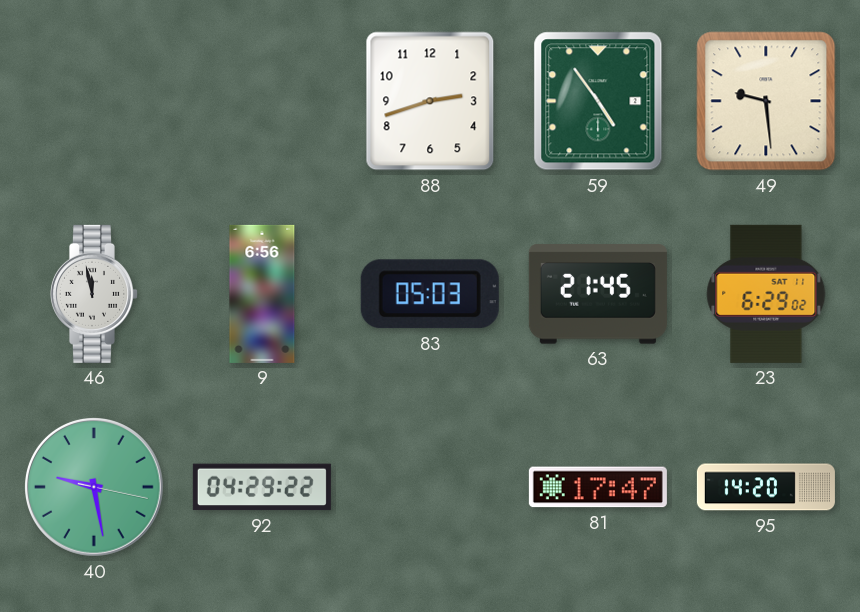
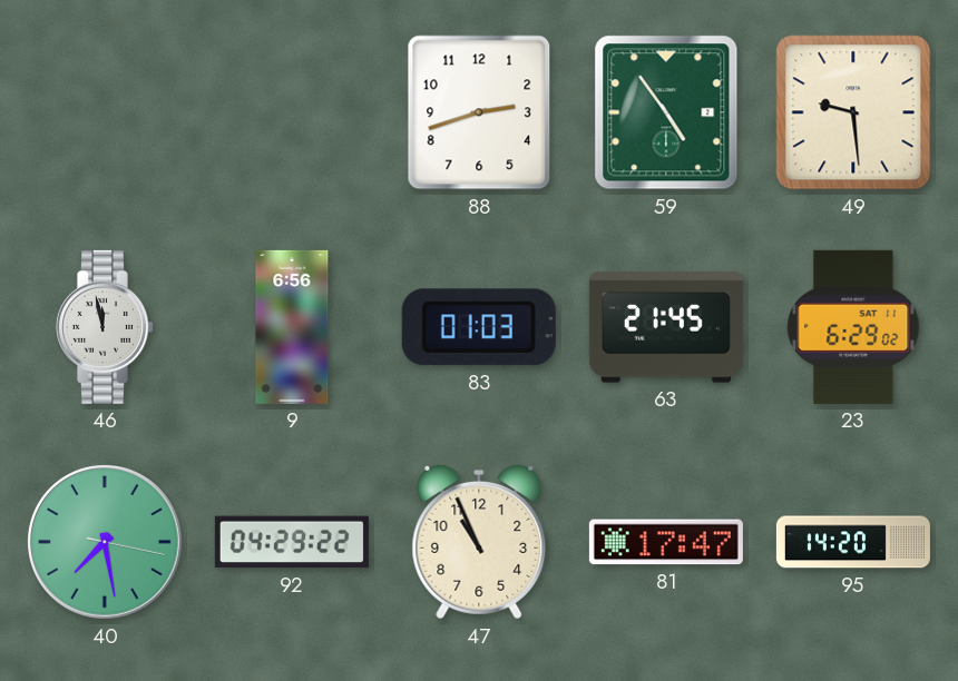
83: 05:03 -> 01:03
40: 9:28 -> 7:28
47: none -> 10:56
